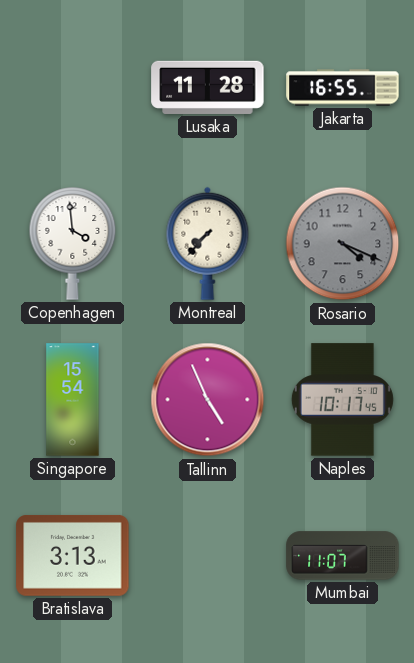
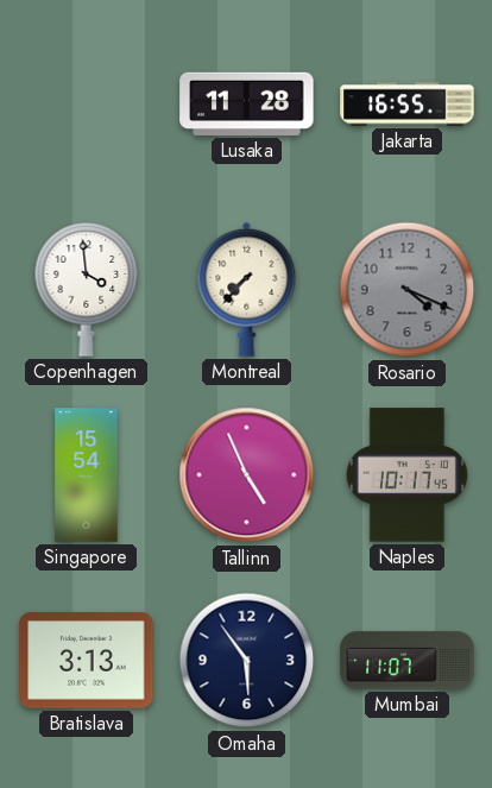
Omaha: none -> 5:54
